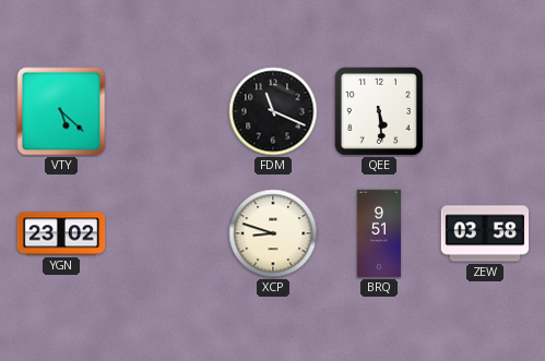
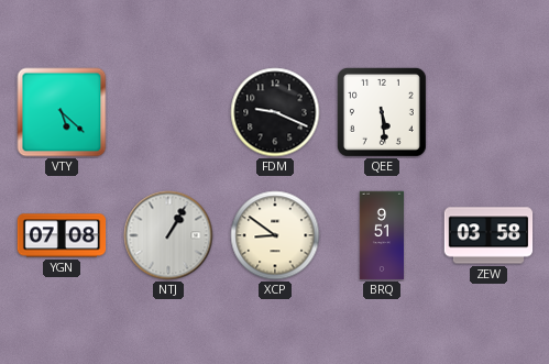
FDM: 11:19 -> 9:19
YGN: 23:02 -> 07:08
NTJ: none -> 1:05
XCP: 8:48 -> 8:51
